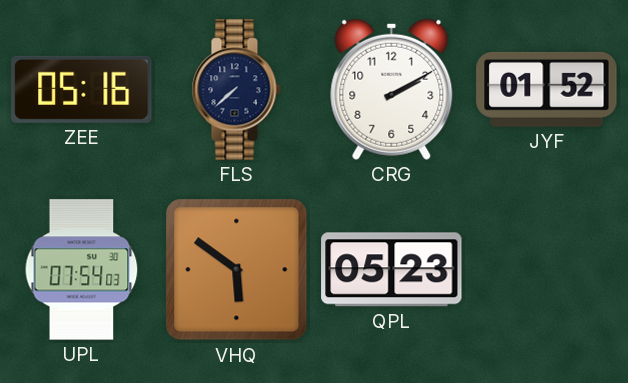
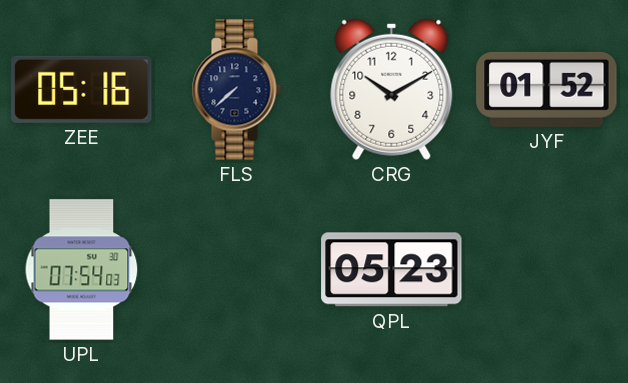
CRG: 2:10 -> 10:10
VHQ: 5:51 -> none
